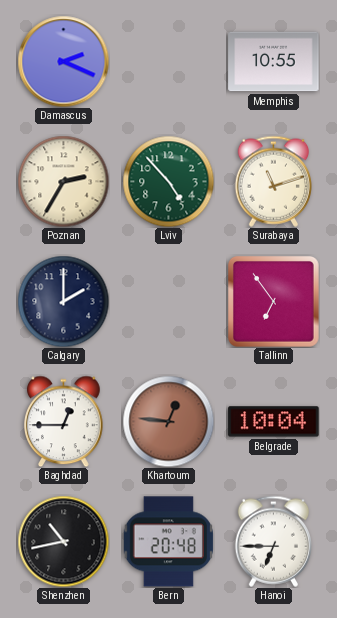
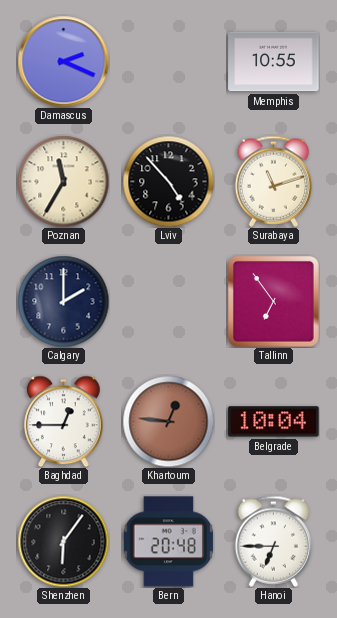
Poznan: 2:35 -> 11:35
Lviv dial: green -> black
Shenzhen: 10:43 -> 6:06
